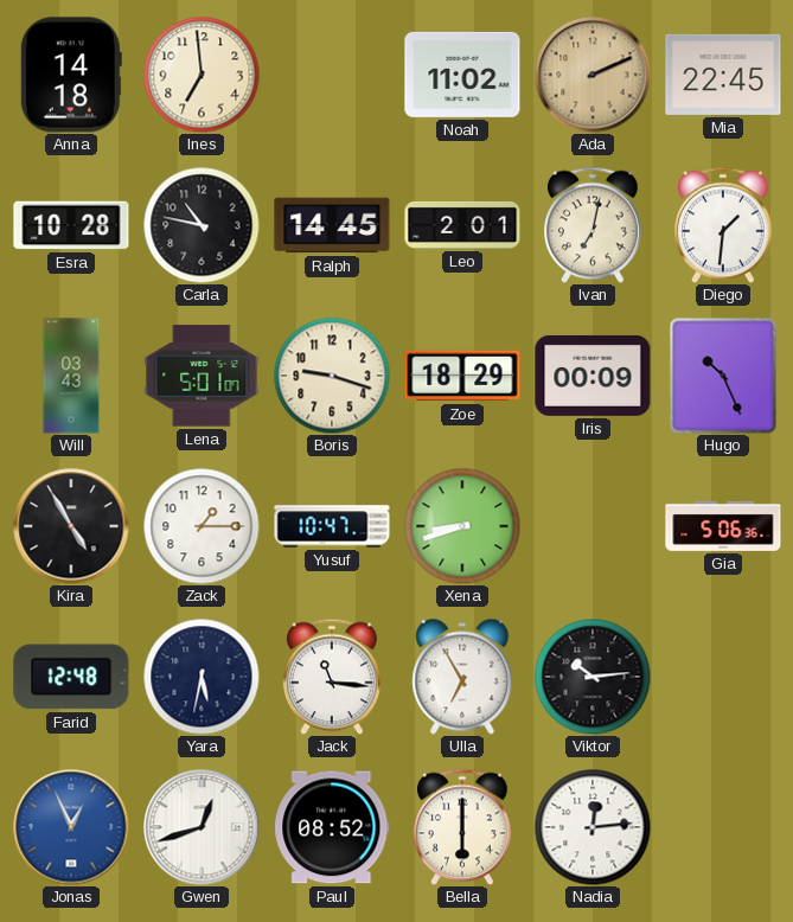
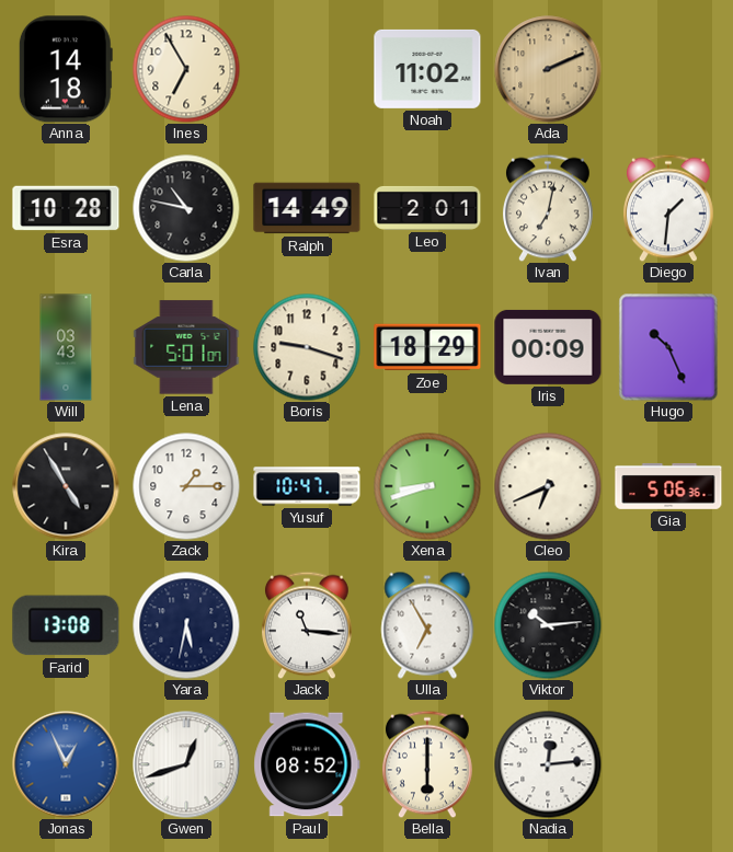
Ines: 6:59 -> 6:55
Mia: 22:45 -> none
Ralph: 14:45 -> 14:49
Cleo: none -> 6:41
Farid: 12:48 -> 13:08
